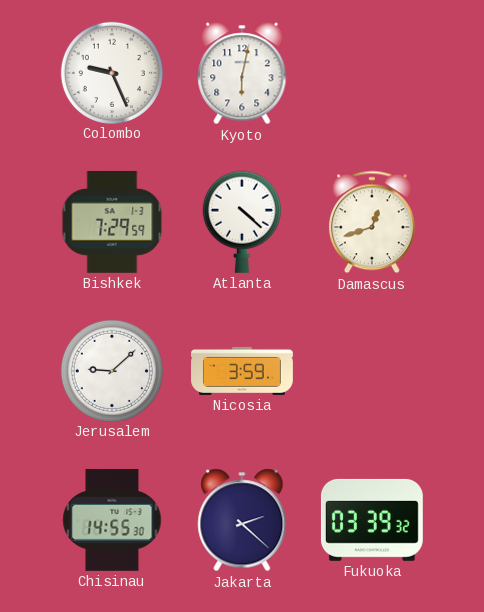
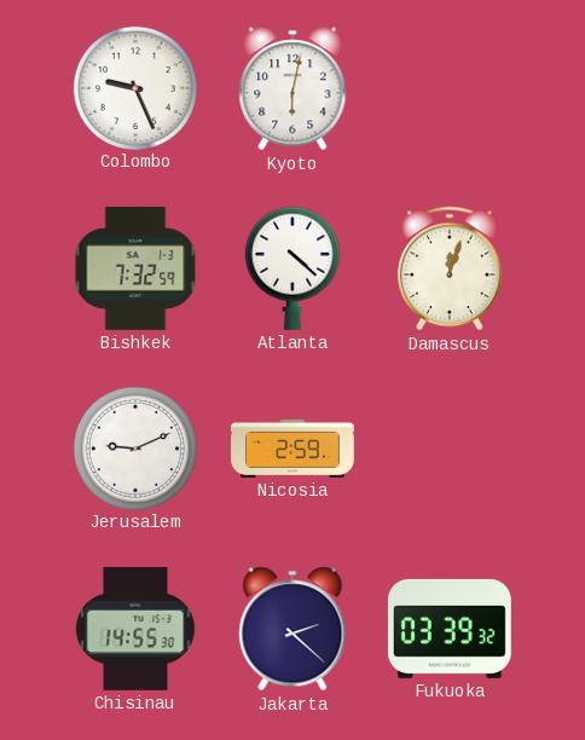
Bishkek: 7:29 -> 7:32
Damascus: 12:42 -> 12:03
Jerusalem: 9:08 -> 9:11
Nicosia: 3:59 -> 2:59
